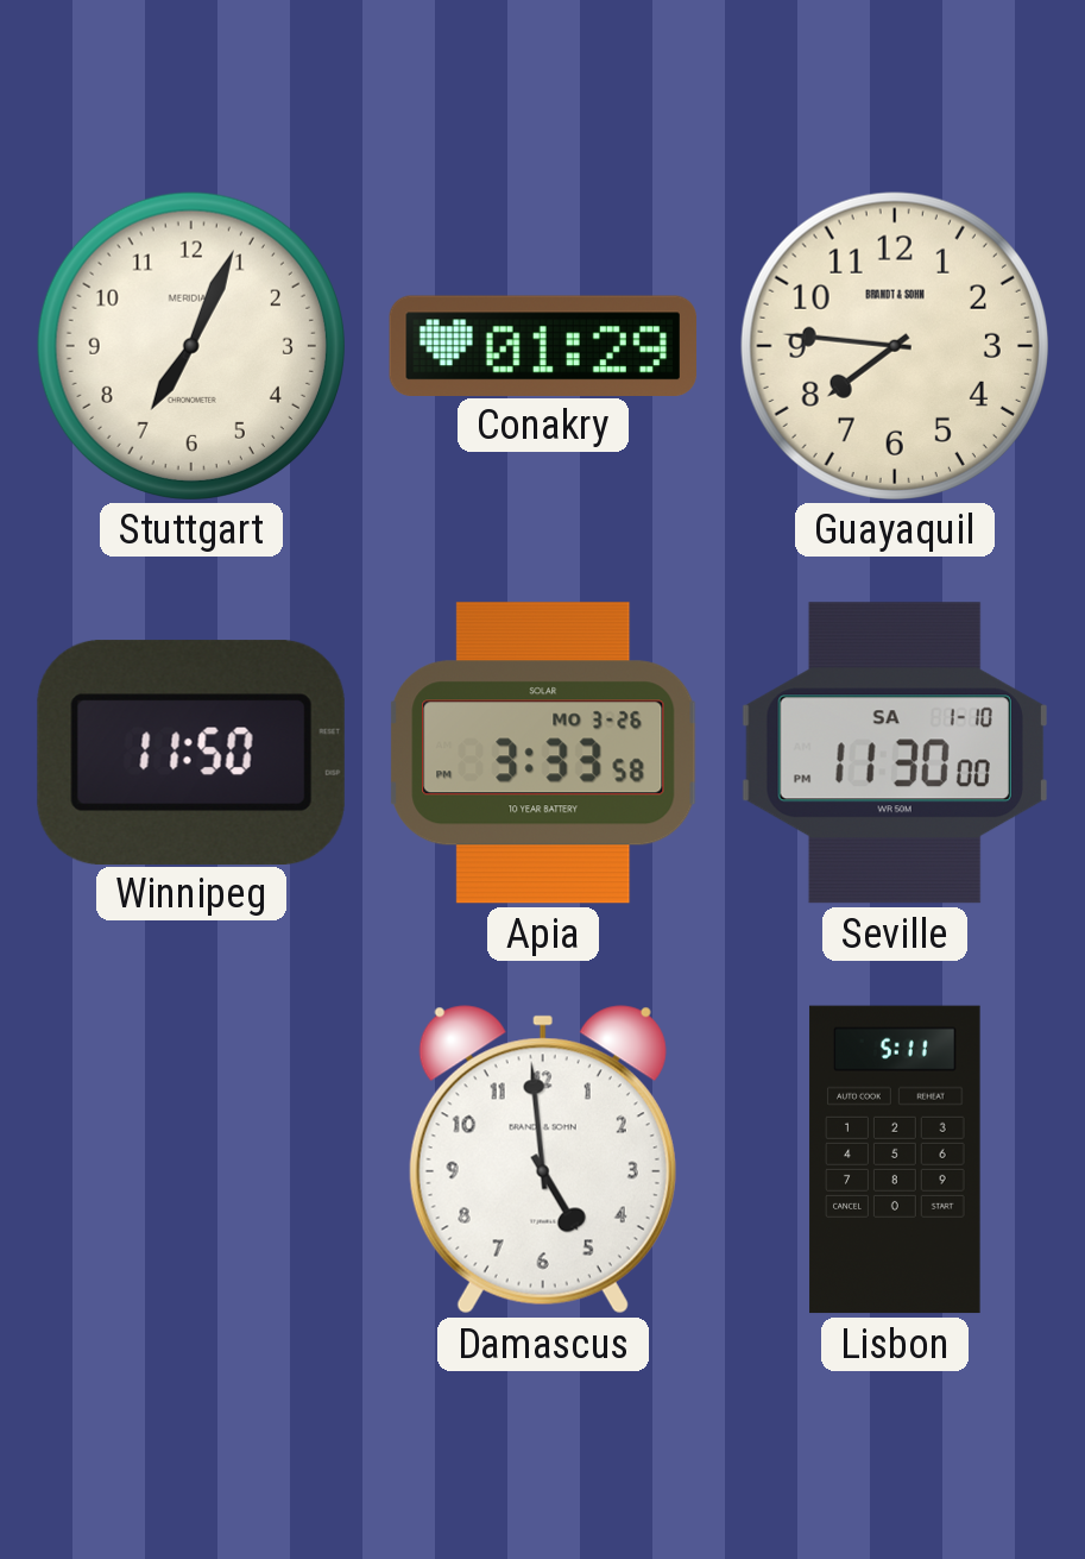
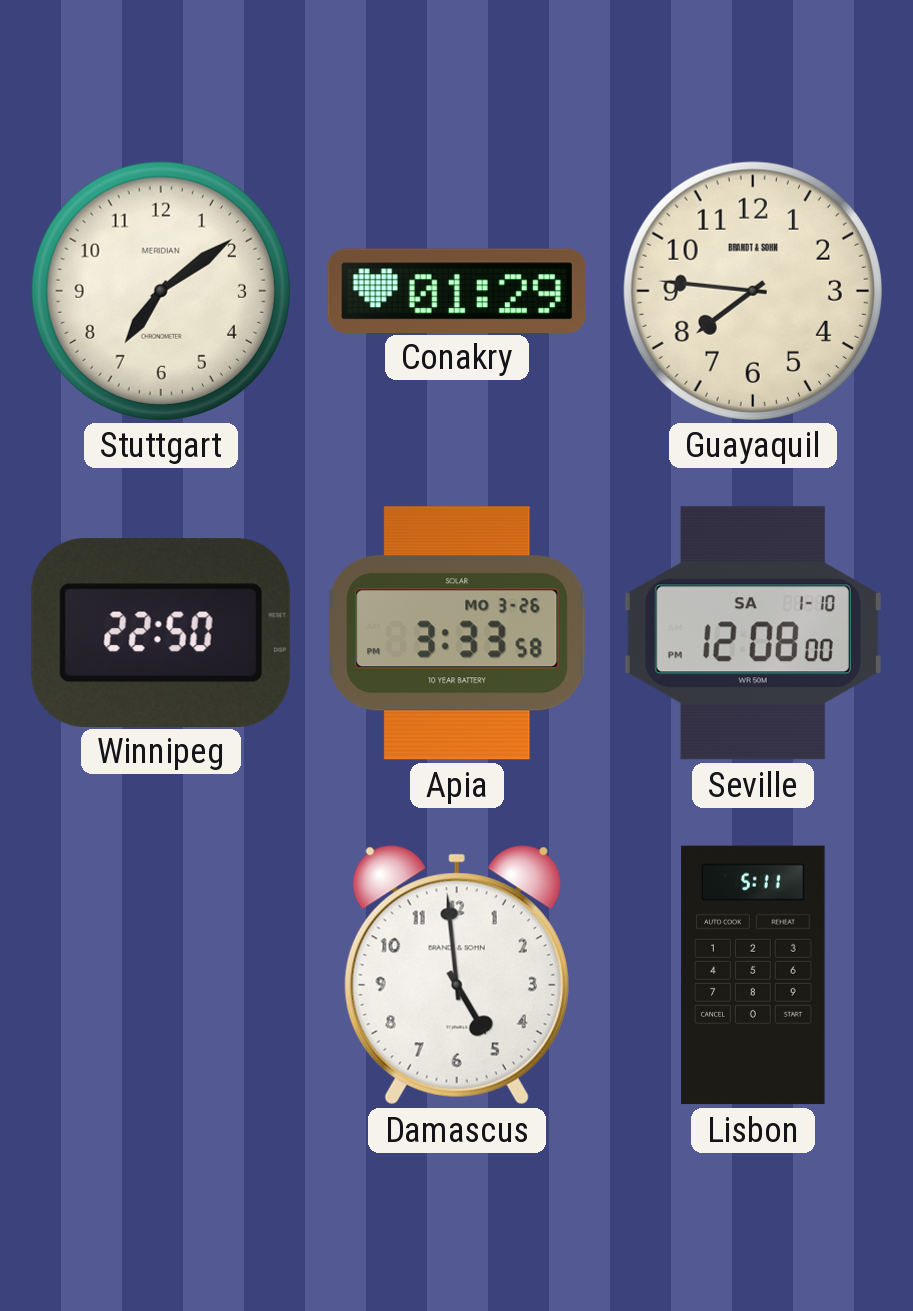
Stuttgart: 7:04 -> 7:09
Winnipeg: 11:50 -> 22:50
Seville: 11:30 -> 12:08
